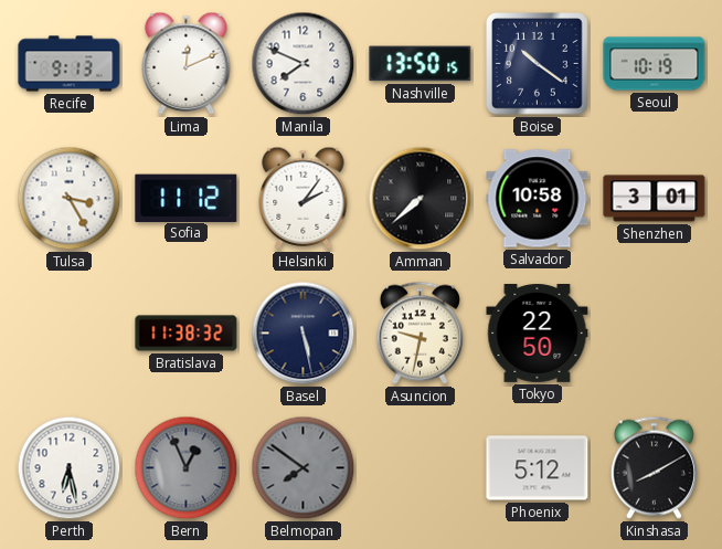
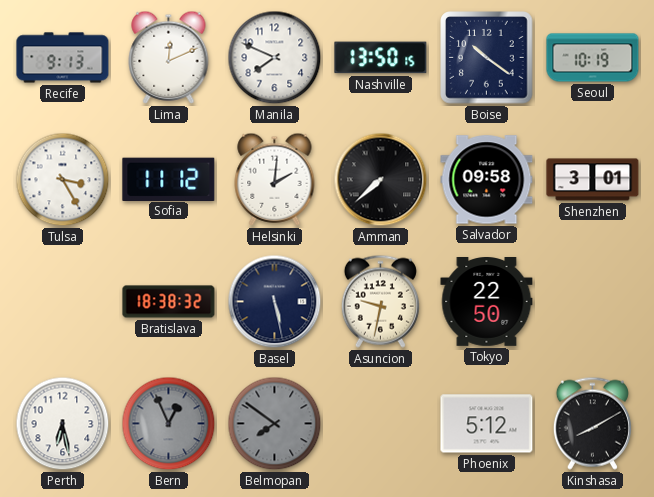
Helsinki: 2:06 -> 2:01
Salvador: 10:58 -> 09:58
Bratislava: 11:38 -> 18:38
